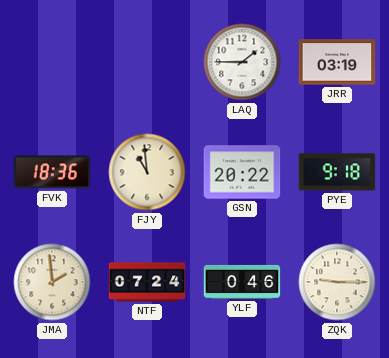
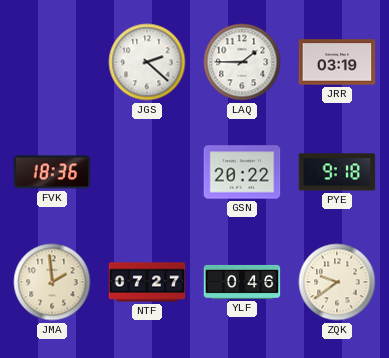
JGS: none -> 2:22
FJY: 10:59 -> none
NTF: 07:24 -> 07:27
ZQK: 9:15 -> 9:39
